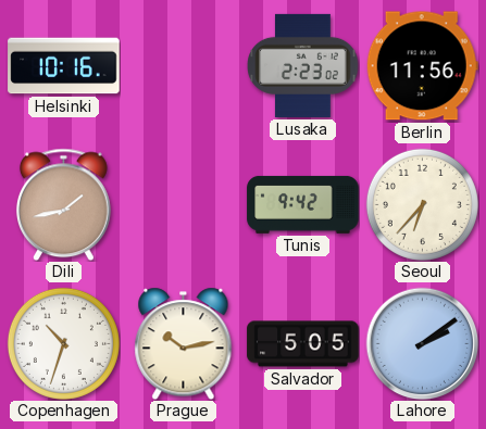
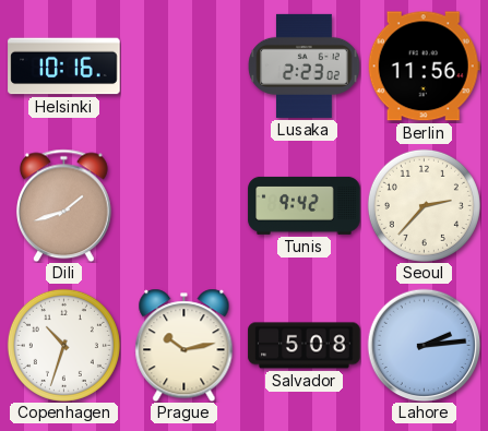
Dili: 1:43 -> 1:42
Seoul: 6:37 -> 2:37
Salvador: 5:05 -> 5:08
Lahore: 2:09 -> 2:14
